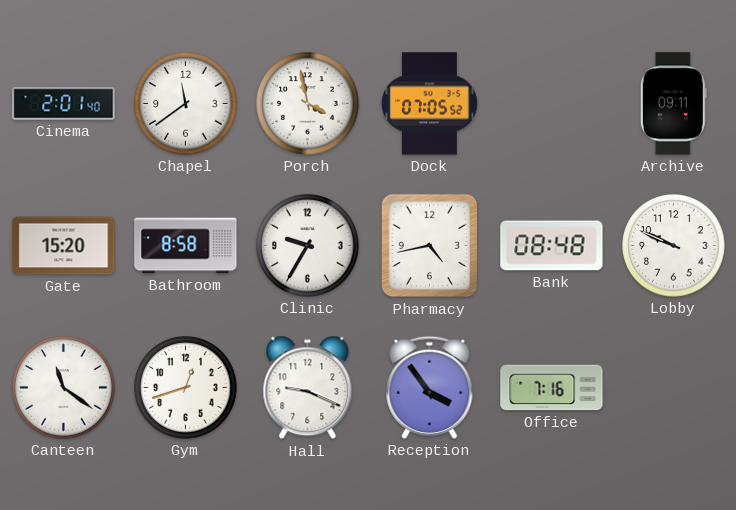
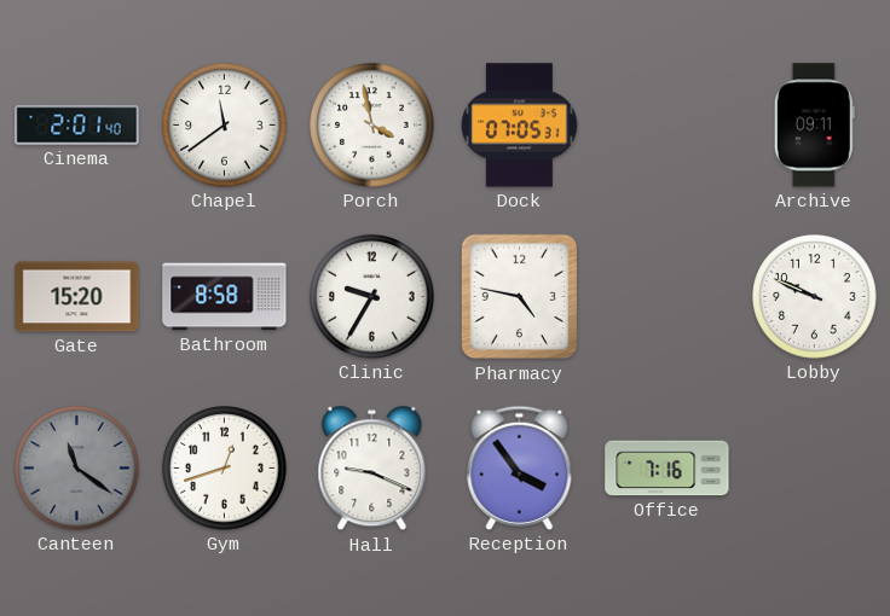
Dock: 07:05:52 -> 07:05:31
Pharmacy: 4:43 -> 4:47
Bank: 08:48 -> none
Canteen dial: white -> grey
